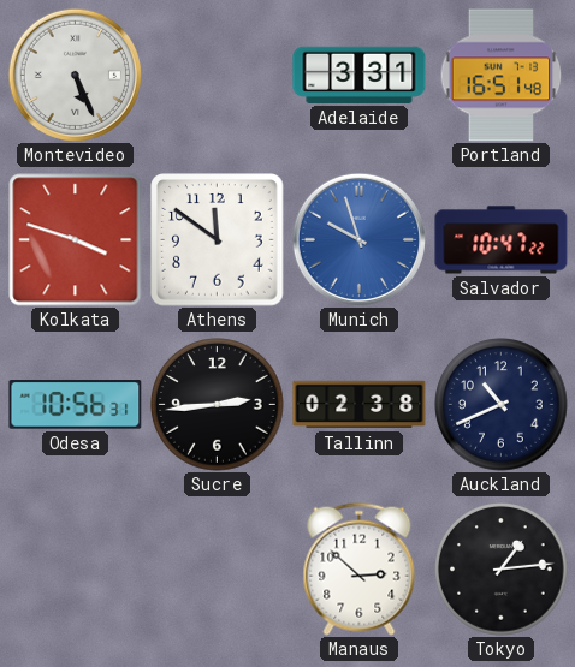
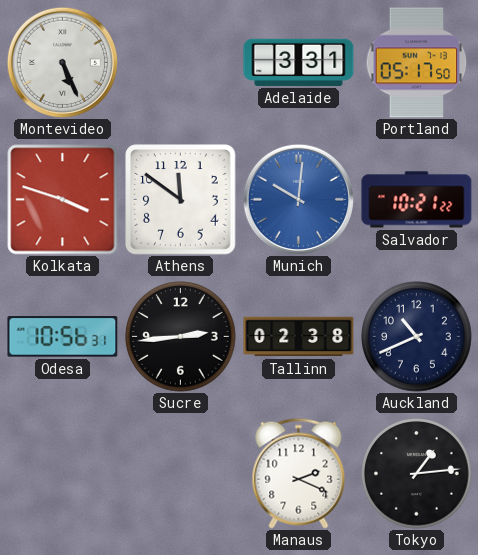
Portland: 16:51 -> 05:17
Munich: 9:57 -> 10:01
Salvador: 10:47 -> 10:21
Manaus: 2:52 -> 2:19
